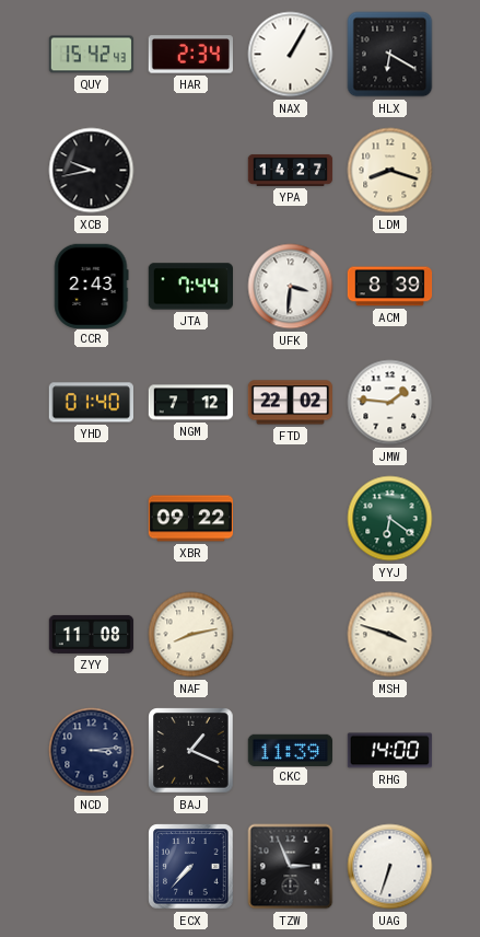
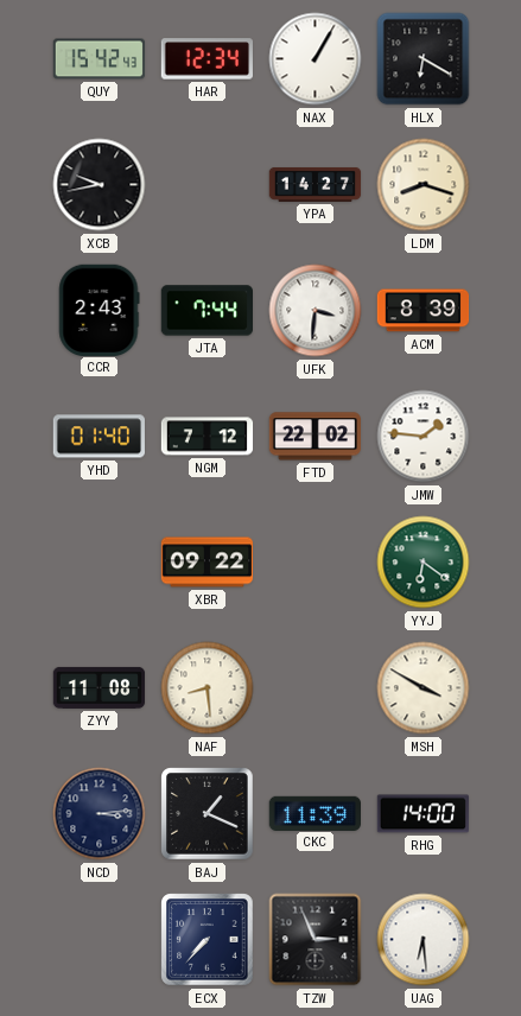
HAR: 2:34 -> 12:34
NAF: 8:13 -> 8:29
MSH: 3:48 -> 3:50
UAG: 6:33 -> 6:29
